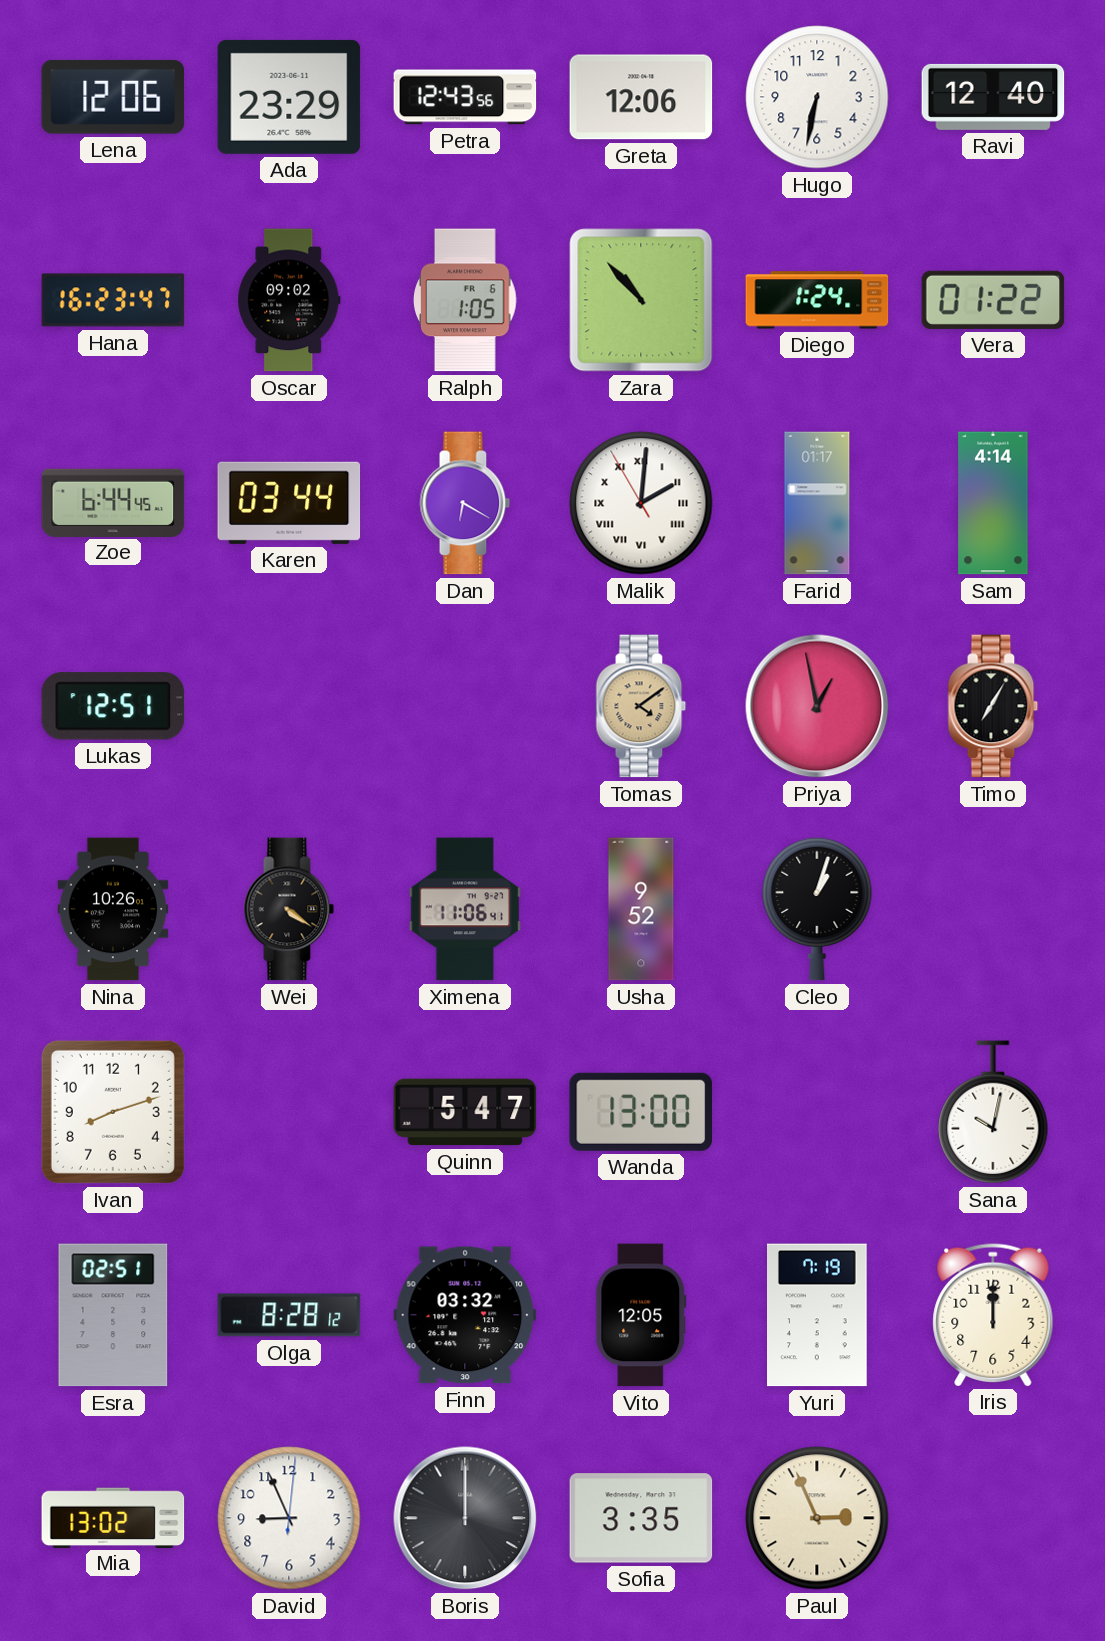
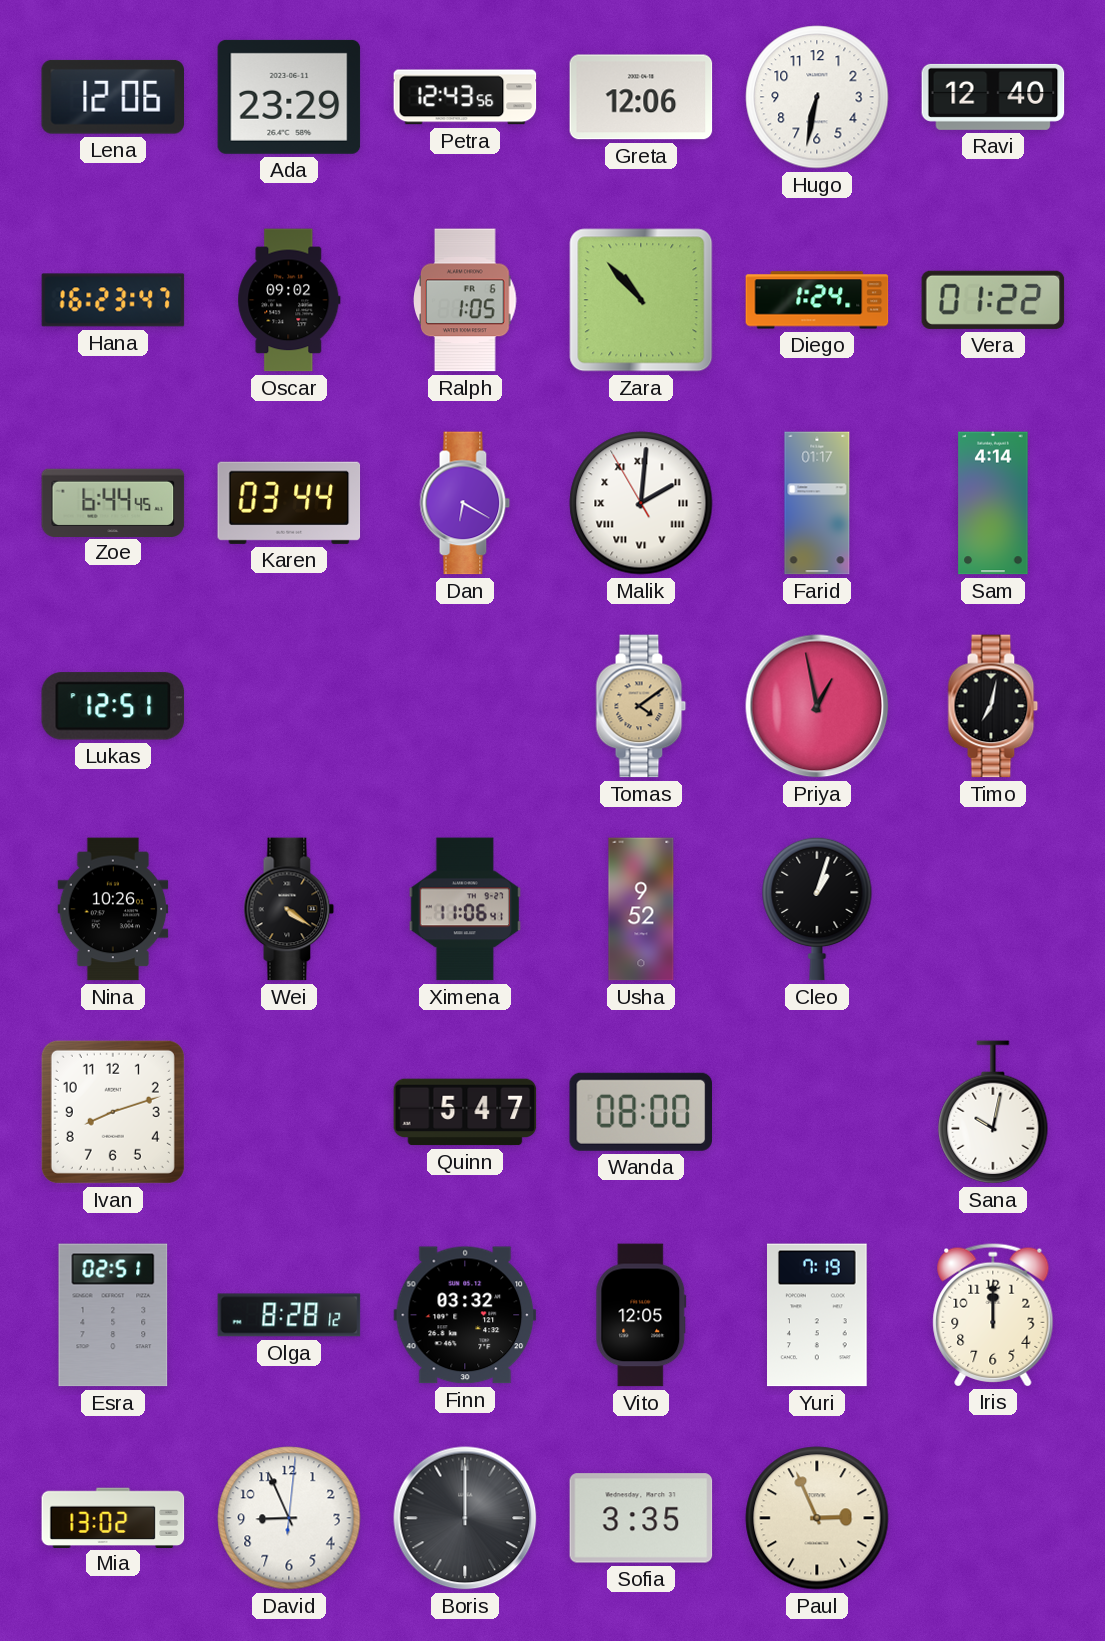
Timo: 7:05 -> 7:02
Wanda: 13:00 -> 08:00
